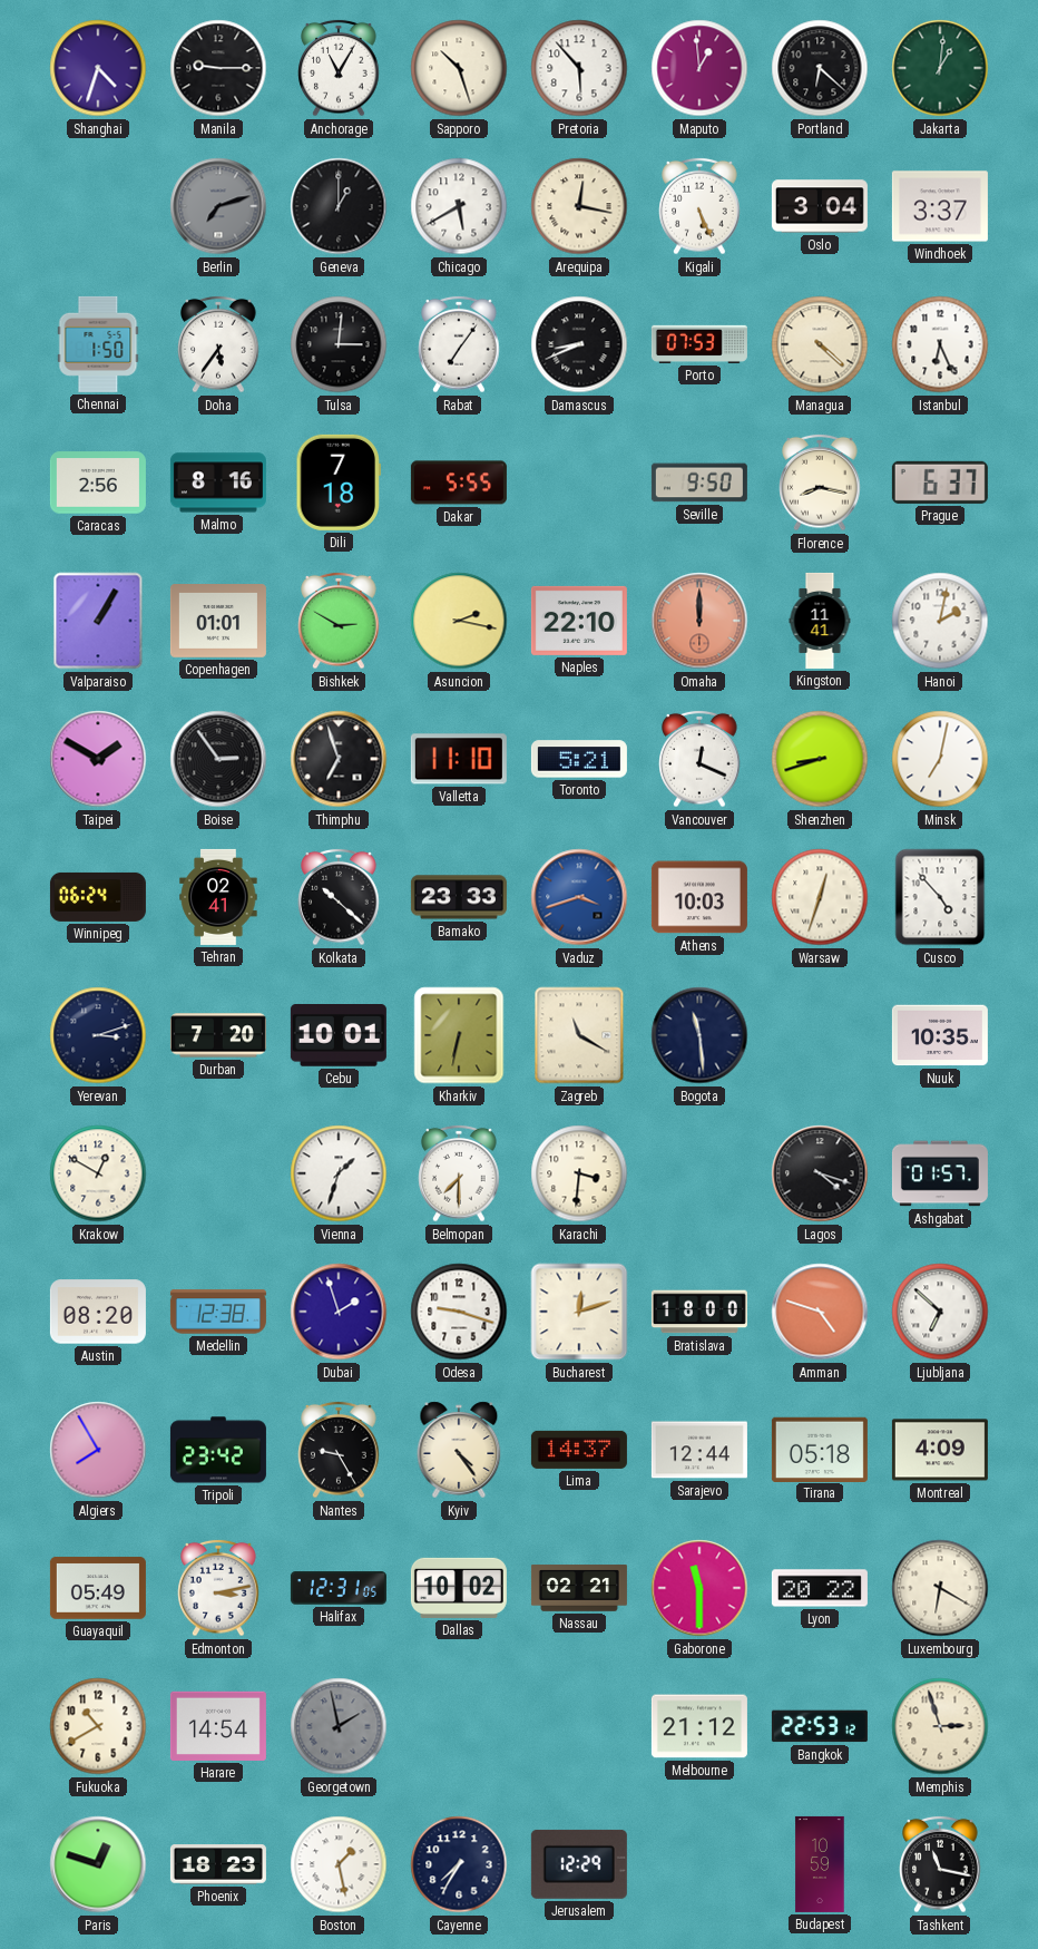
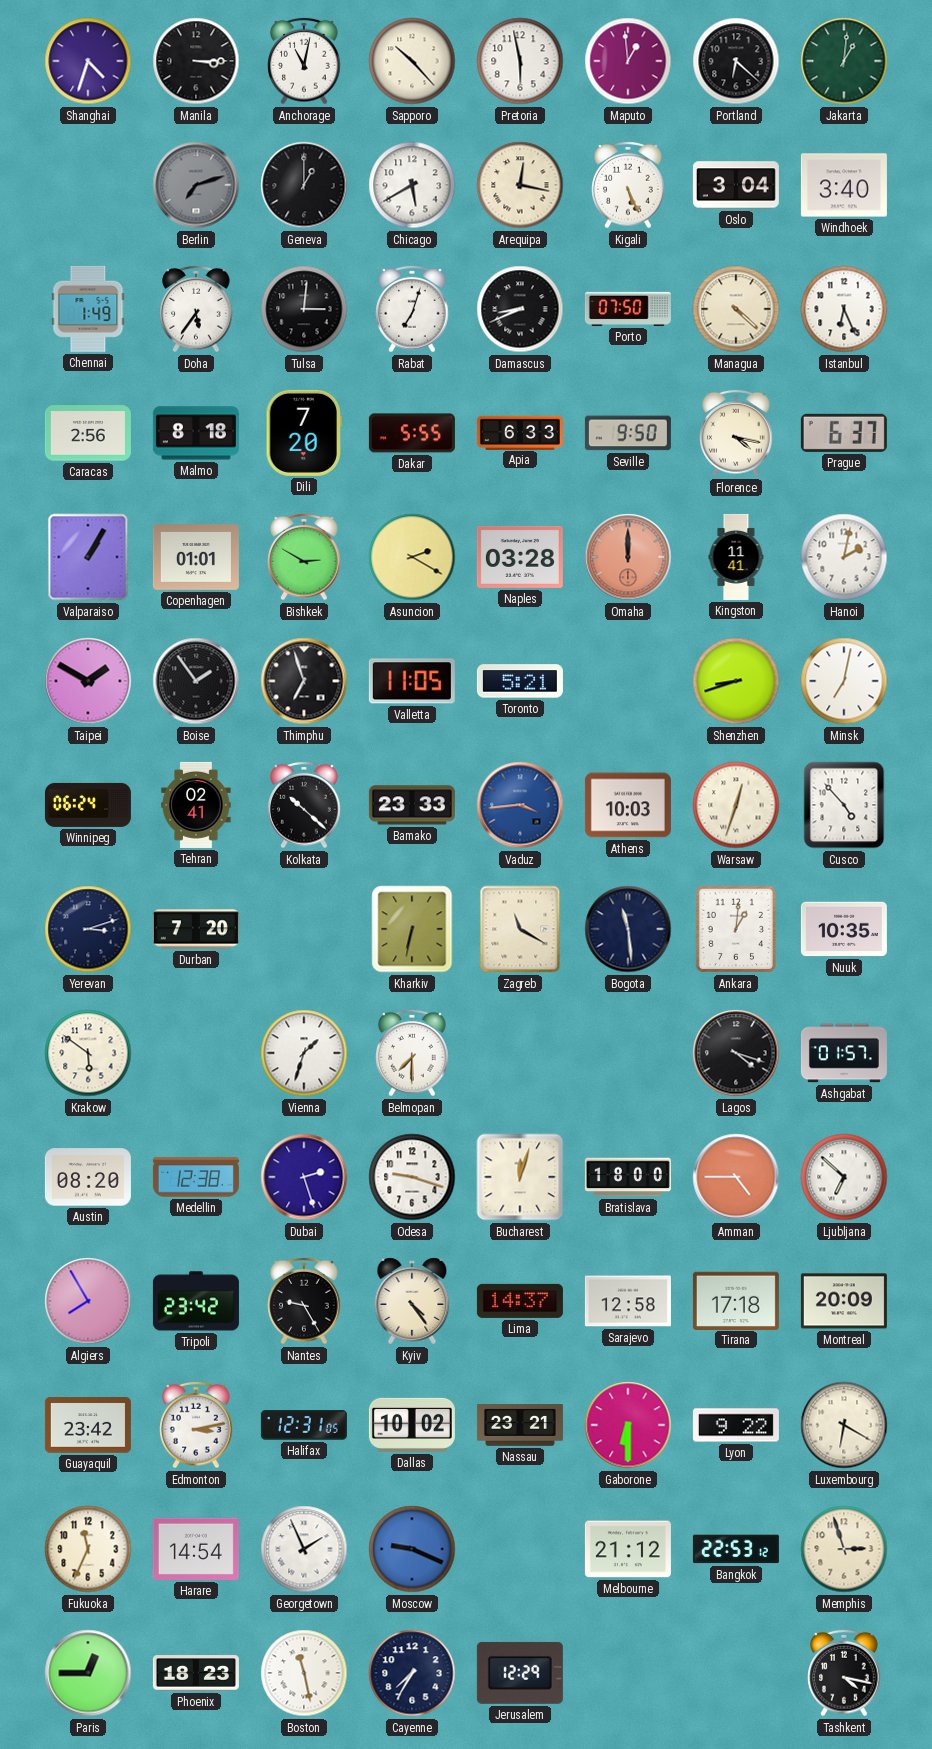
Manila: 9:15 -> 3:15
Anchorage: 11:05 -> 11:02
Sapporo: 10:27 -> 10:23
Pretoria: 5:53 -> 5:58
Windhoek: 3:37 -> 3:40
Chennai: 1:50 -> 1:49
Rabat: 7:06 -> 7:03
Porto: 07:53 -> 07:50
Malmo: 8:16 -> 8:18
Dili: 7:18 -> 7:20
Apia: none -> 6:33
Florence: 8:17 -> 4:17
Asuncion: 2:17 -> 2:20
Naples: 22:10 -> 03:28
Boise: 2:54 -> 1:54
Valletta: 11:10 -> 11:05
Vancouver: 12:19 -> none
Vaduz: 3:42 -> 3:44
Cebu: 10:01 -> none
Ankara: none -> 1:01
Krakow: 12:50 -> 5:51
Karachi: 3:31 -> none
Dubai: 1:57 -> 2:27
Bucharest: 12:12 -> 12:03
Amman: 4:48 -> 4:45
Sarajevo: 12:44 -> 12:58
Tirana: 05:18 -> 17:18
Montreal: 4:09 -> 20:09
Guayaquil: 05:49 -> 23:42
Nassau: 02:21 -> 23:21
Gaborone: 11:30 -> 6:30
Lyon: 20:22 -> 9:22
Fukuoka: 10:40 -> 11:34
Georgetown: 1:58 -> 1:56
Georgetown dial: grey -> white
Moscow: none -> 9:19
Paris: 12:48 -> 12:45
Boston: 1:28 -> 11:28
Budapest: 10:59 -> none
Tashkent: 11:17 -> 4:17
